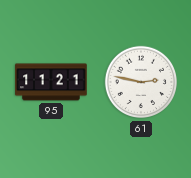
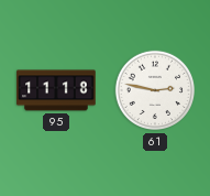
95: 11:21 -> 11:18
